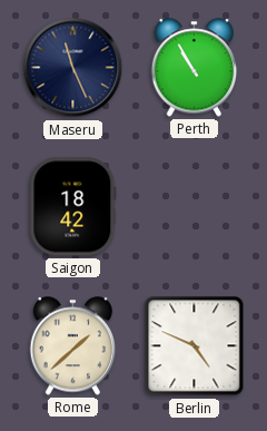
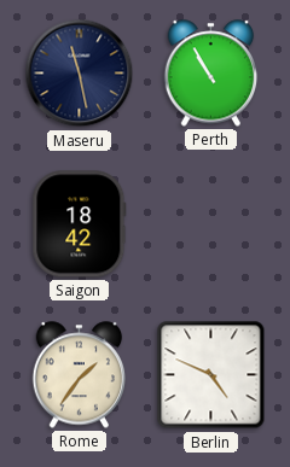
Maseru: 11:26 -> 11:28
Rome: 1:38 -> 1:36
